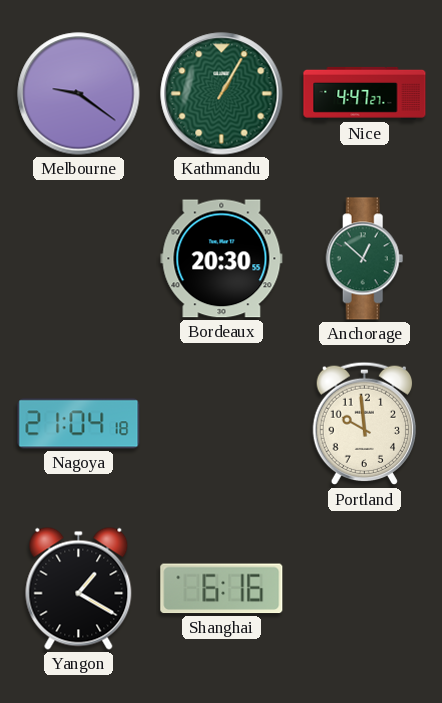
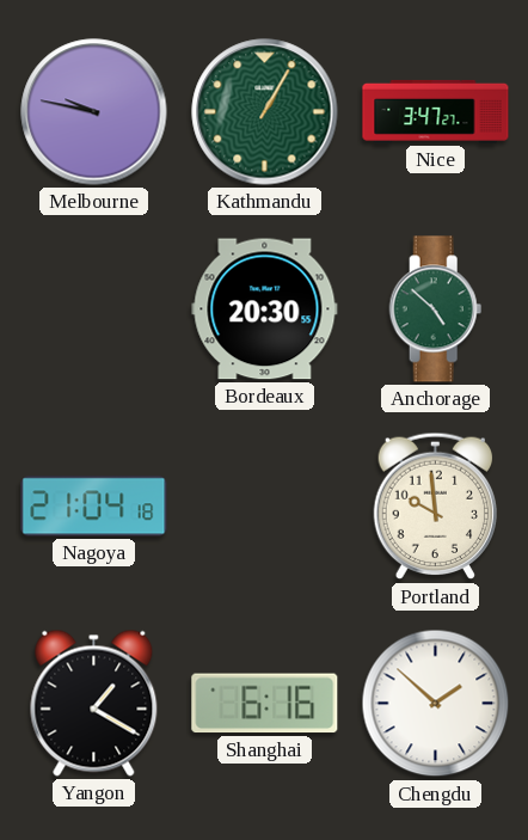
Melbourne: 9:21 -> 9:47
Nice: 4:47 -> 3:47
Anchorage: 12:52 -> 4:52
Chengdu: none -> 1:52
